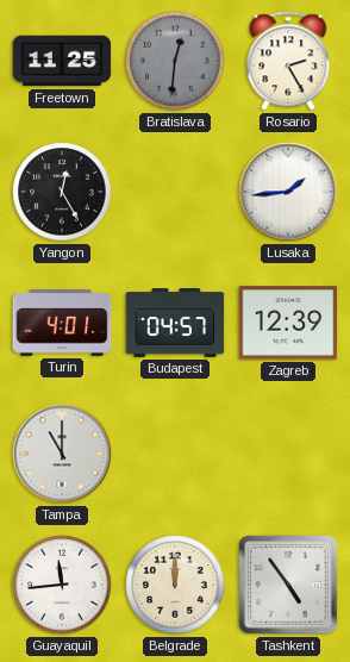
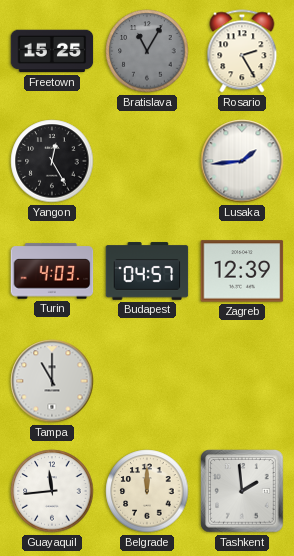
Freetown: 11:25 -> 15:25
Bratislava: 12:31 -> 11:05
Turin: 4:01 -> 4:03
Tashkent: 4:54 -> 1:59
